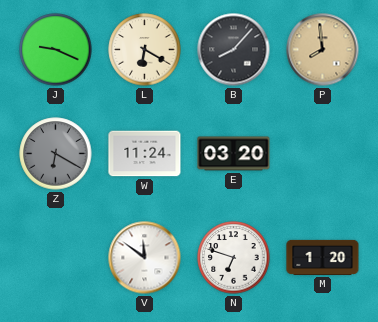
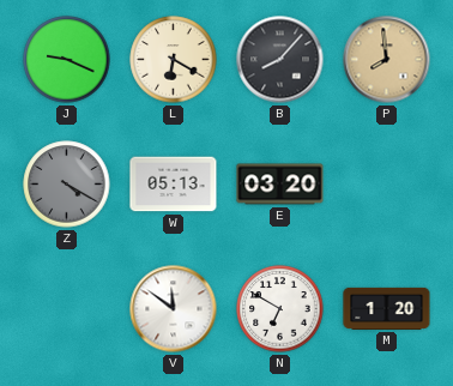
Z: 6:20 -> 4:20
W: 11:24 -> 05:13
N: 6:48 -> 6:50
